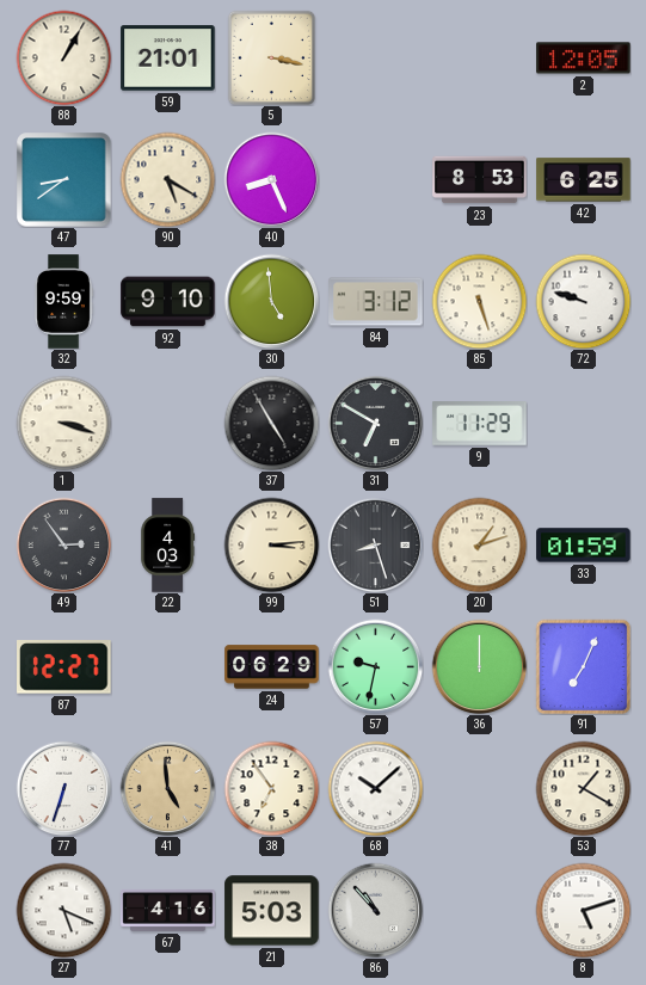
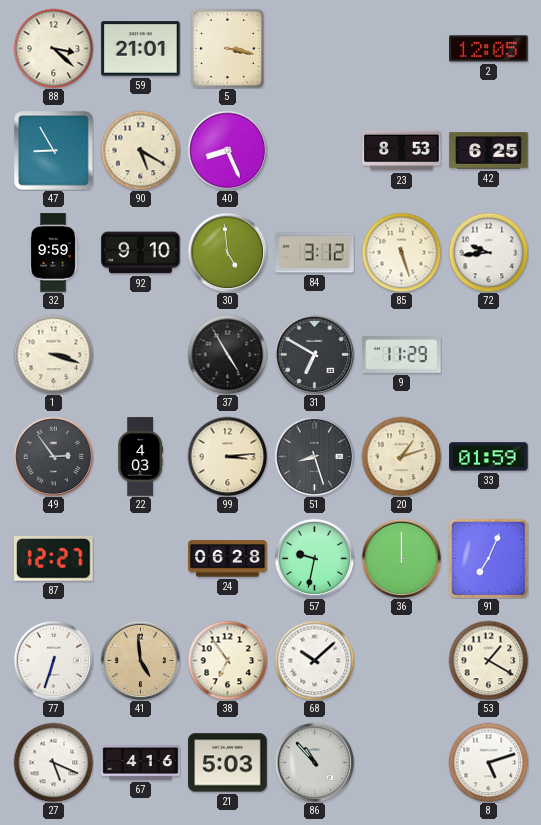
88: 1:05 -> 3:22
47: 8:39 -> 8:55
72: 9:48 -> 9:44
24: 06:29 -> 06:28
